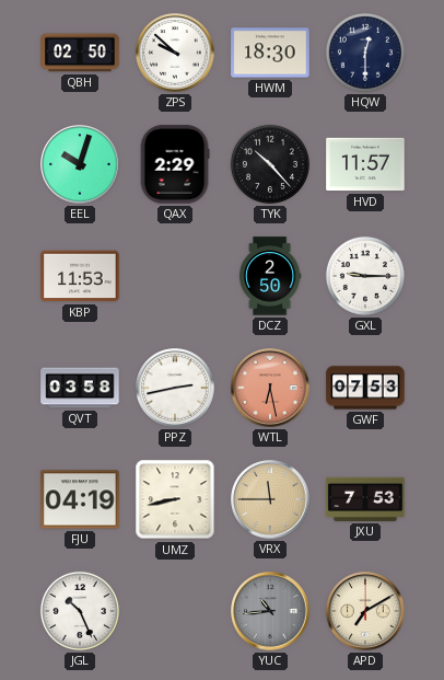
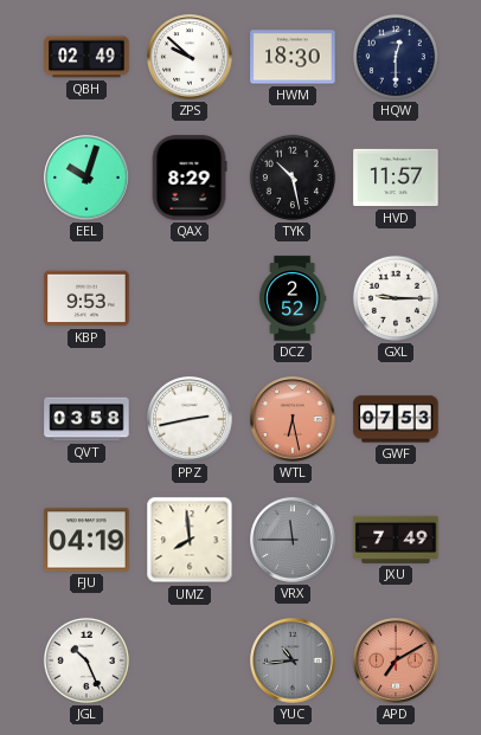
QBH: 02:50 -> 02:49
QAX: 2:29 -> 8:29
TYK: 10:23 -> 10:28
KBP: 11:53 -> 9:53
DCZ: 2:50 -> 2:52
UMZ: 8:43 -> 7:59
VRX dial: champagne -> grey
JXU: 7:53 -> 7:49
APD dial: cream -> salmon
